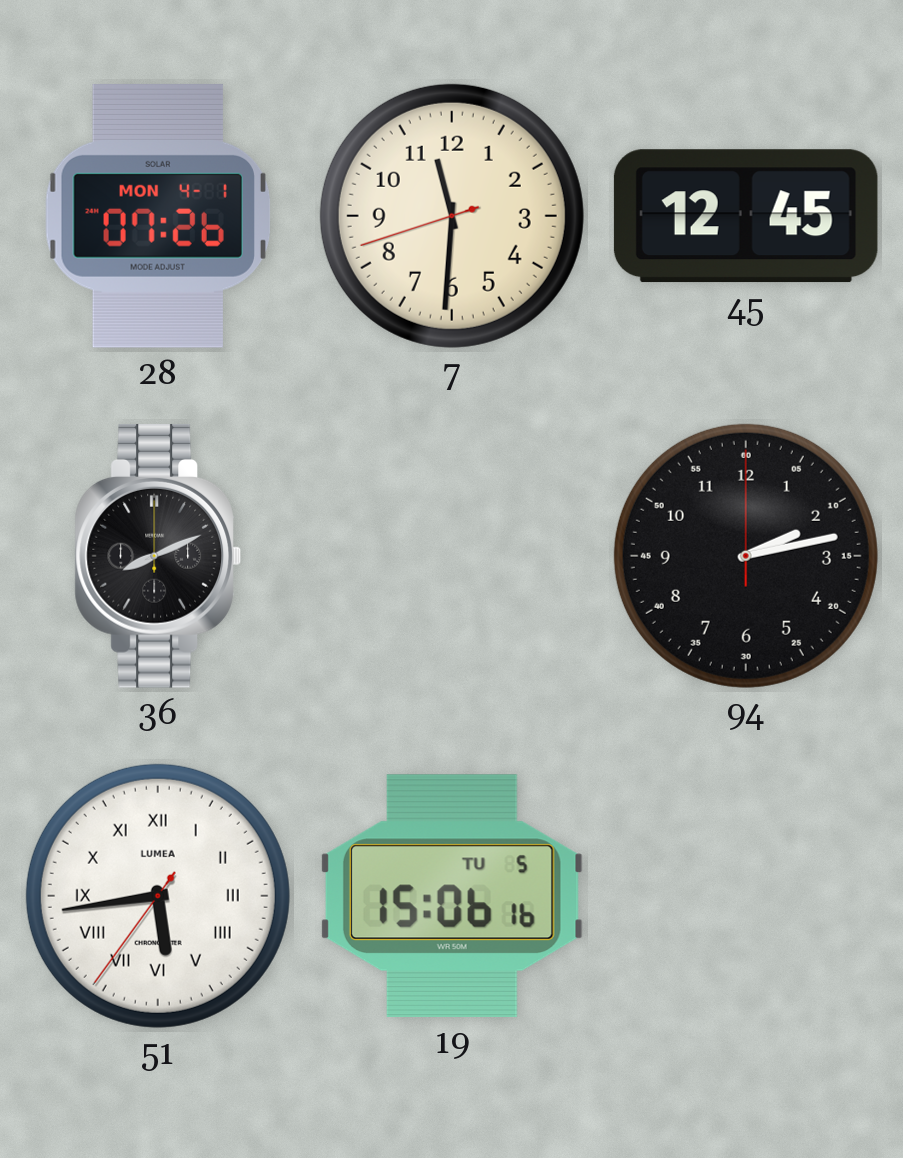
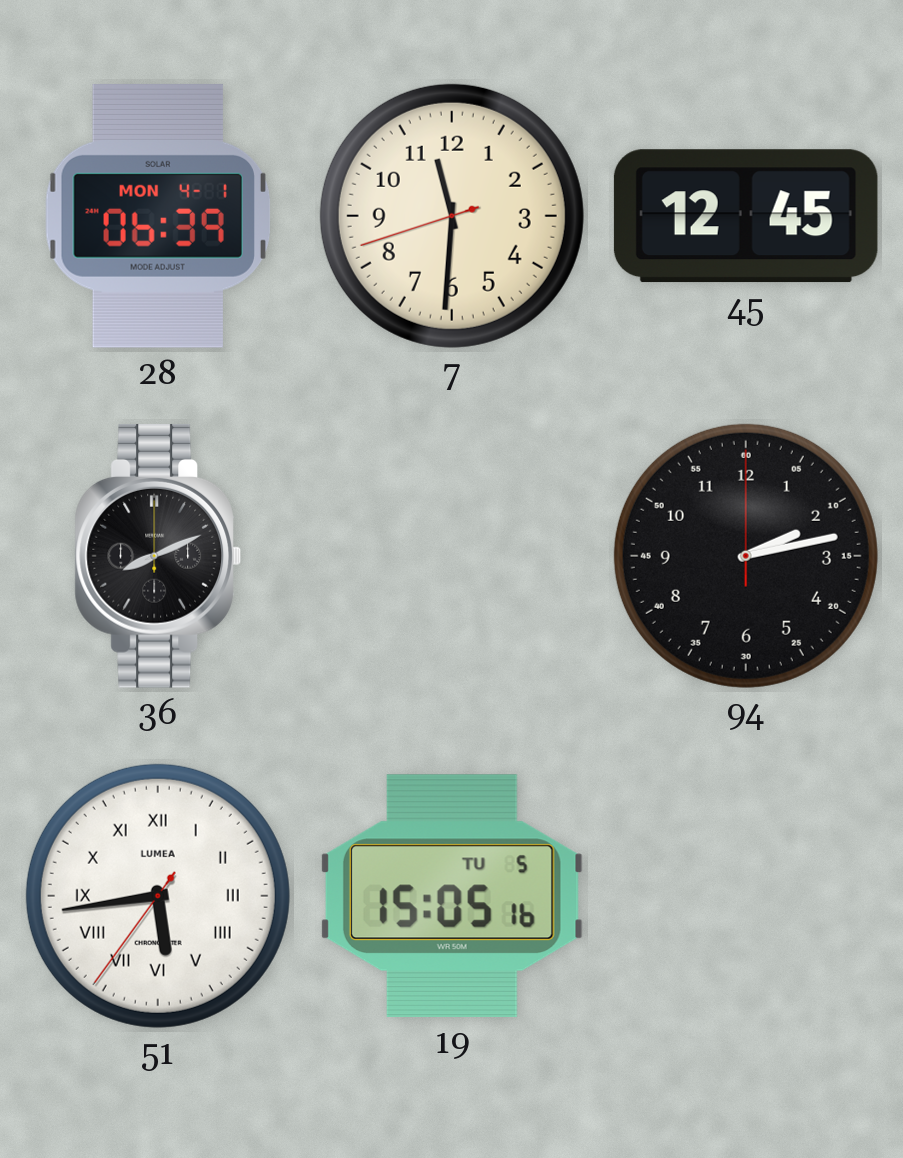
28: 07:26 -> 06:39
19: 15:06 -> 15:05
